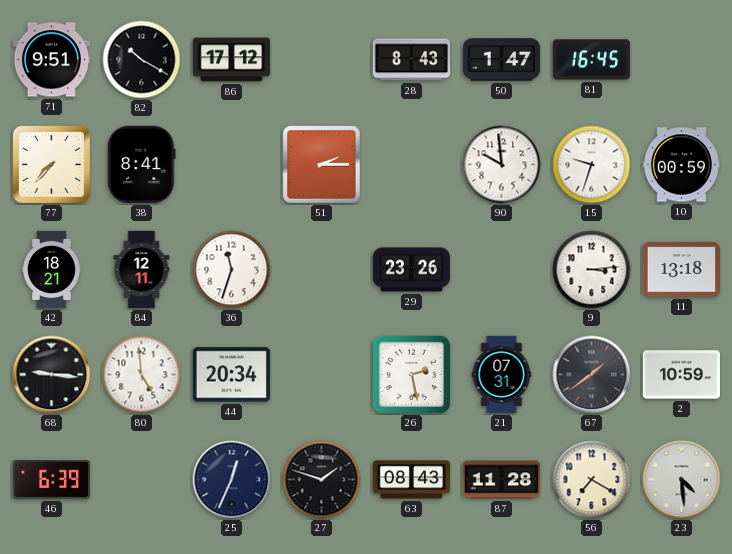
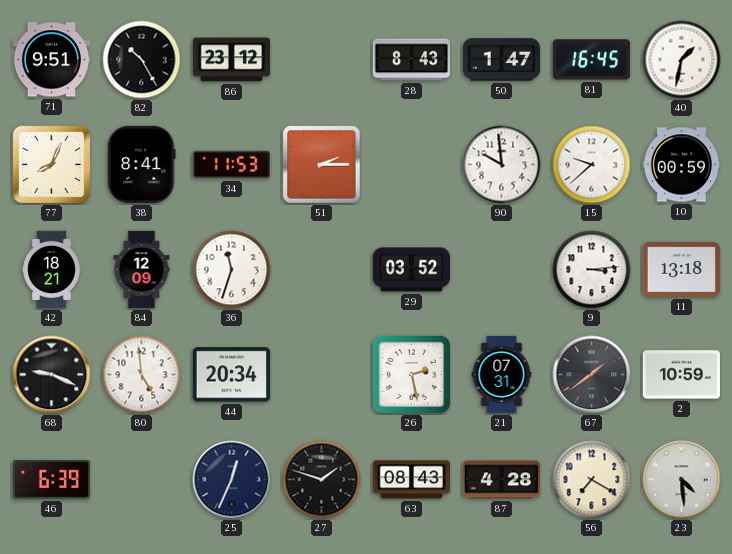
82: 10:20 -> 10:25
86: 17:12 -> 23:12
40: none -> 1:32
77: 7:37 -> 8:04
34: none -> 11:53
15: 9:33 -> 9:38
84: 12:11 -> 12:09
29: 23:26 -> 03:52
68: 9:16 -> 9:19
87: 11:28 -> 4:28
